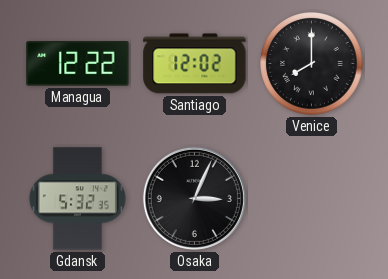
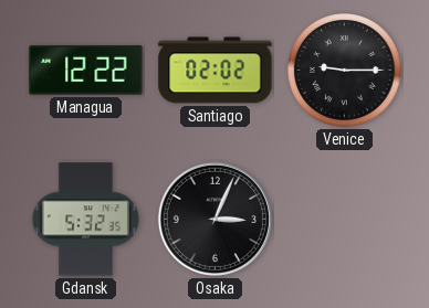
Santiago: 12:02 -> 02:02
Venice: 8:00 -> 9:15
